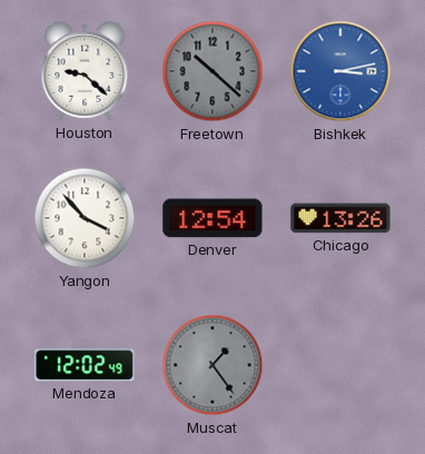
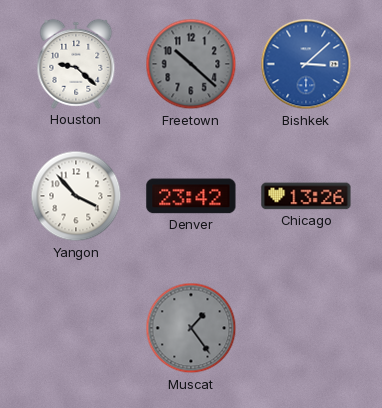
Bishkek: 3:13 -> 3:08
Denver: 12:54 -> 23:42
Mendoza: 12:02 -> none
